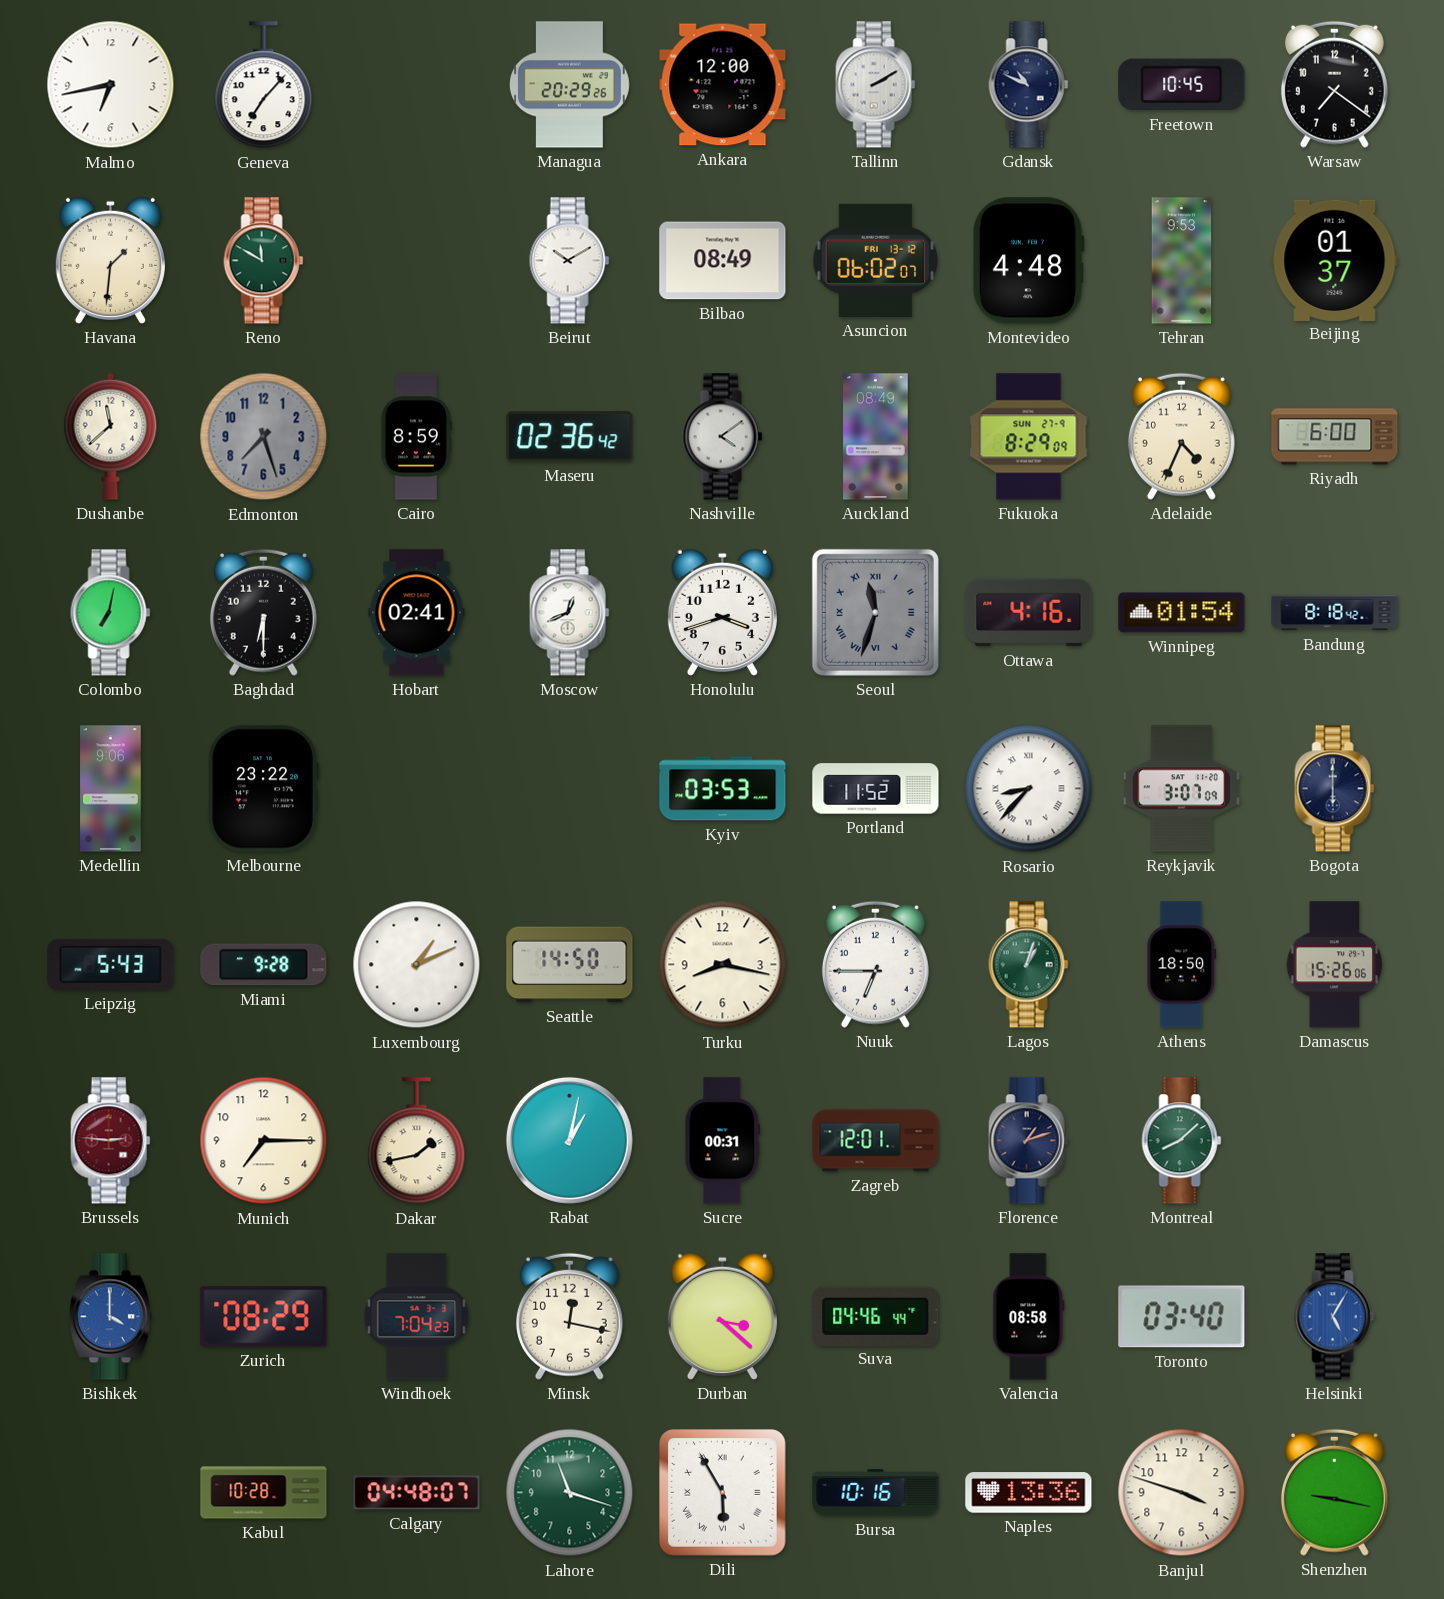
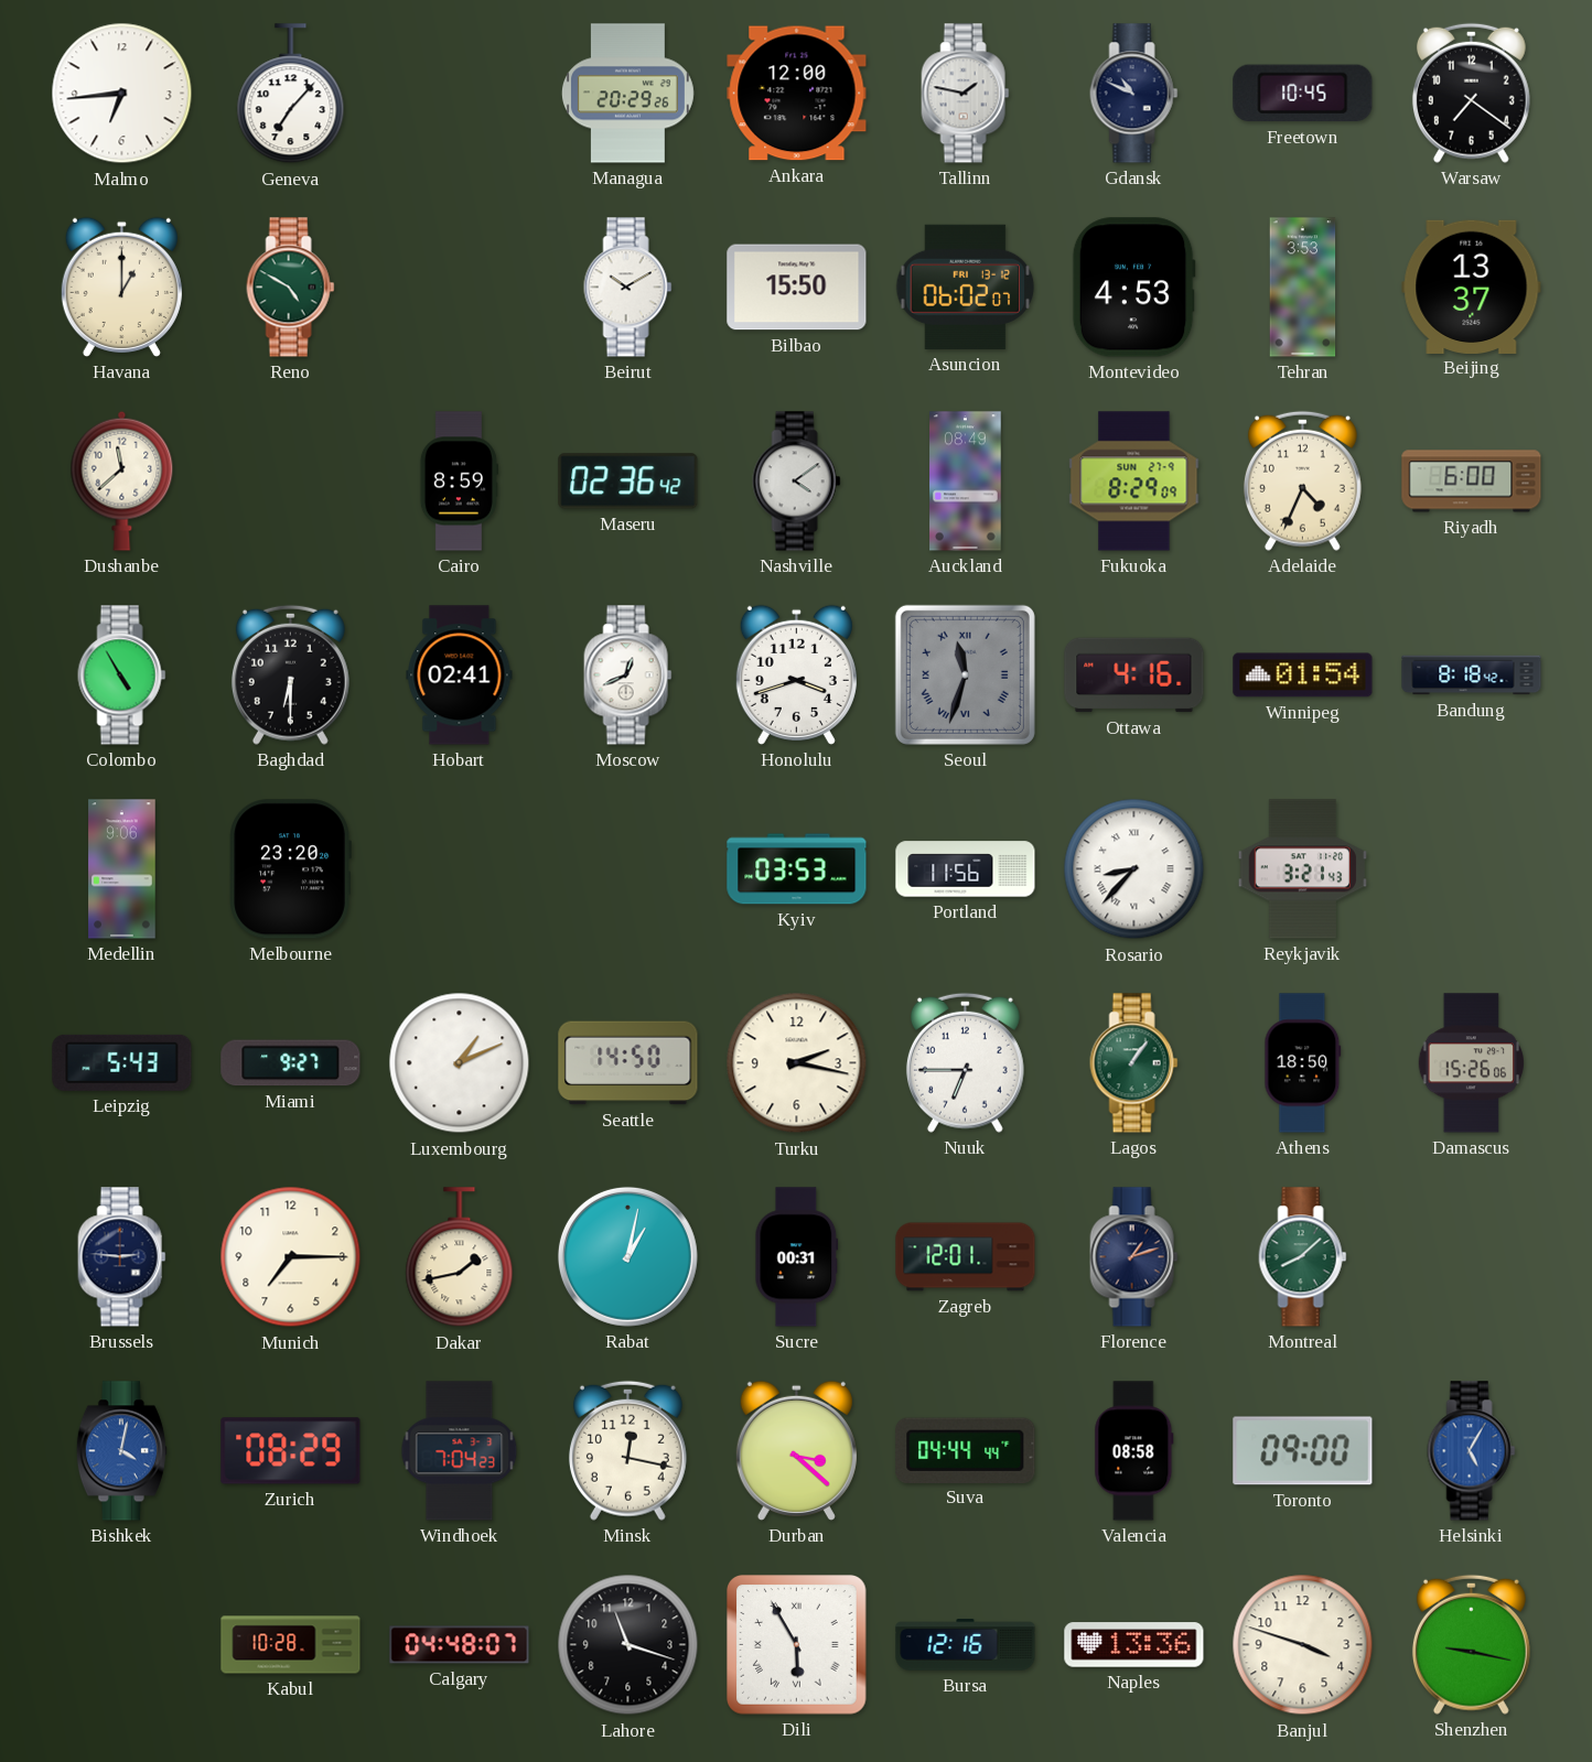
Malmo: 6:43 -> 6:44
Tallinn: 2:10 -> 1:47
Havana: 1:31 -> 1:00
Reno: 11:50 -> 4:50
Bilbao: 08:49 -> 15:50
Montevideo: 4:48 -> 4:53
Tehran: 9:53 -> 3:53
Beijing: 01:37 -> 13:37
Edmonton: 7:27 -> none
Colombo: 7:02 -> 4:55
Melbourne: 23:22 -> 23:20
Portland: 11:52 -> 11:56
Reykjavik: 3:07 -> 3:21
Bogota: 6:00 -> none
Miami: 9:28 -> 9:27
Turku: 8:17 -> 2:17
Lagos: 1:03 -> 1:06
Brussels dial: burgundy -> navy
Bishkek: 4:00 -> 4:02
Suva: 04:46 -> 04:44
Toronto: 03:40 -> 09:00
Lahore dial: green -> black
Bursa: 10:16 -> 12:16
